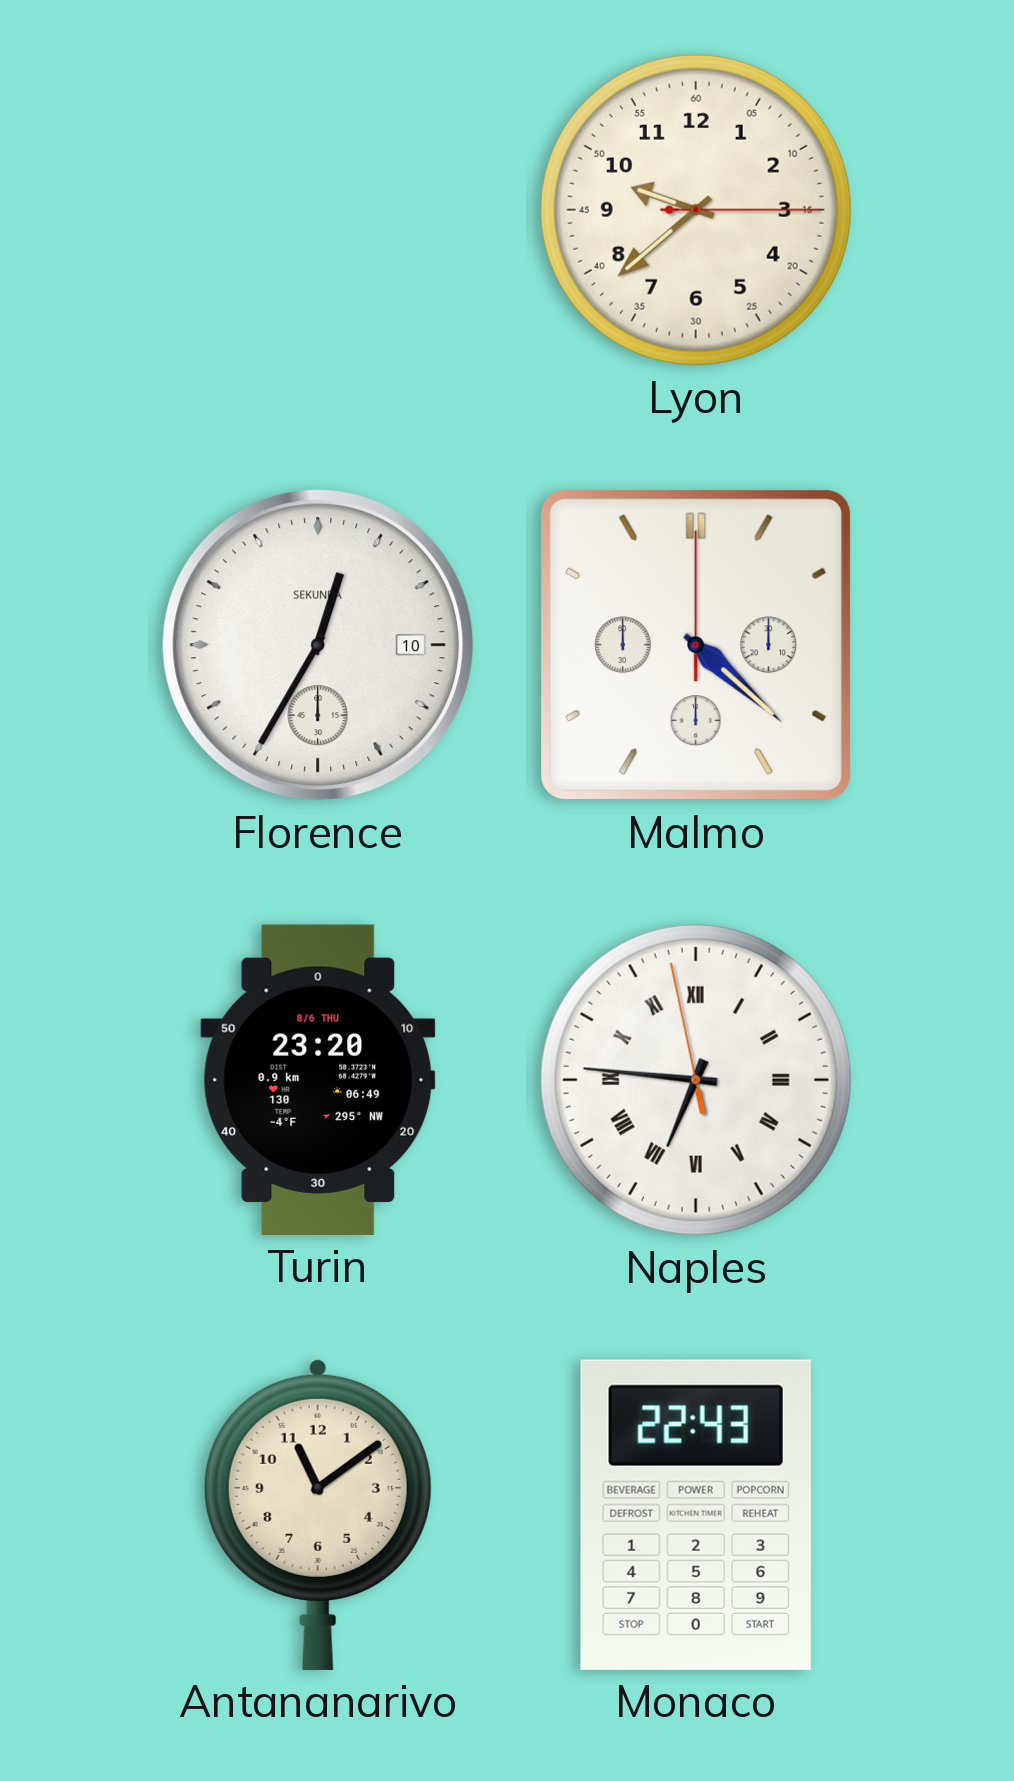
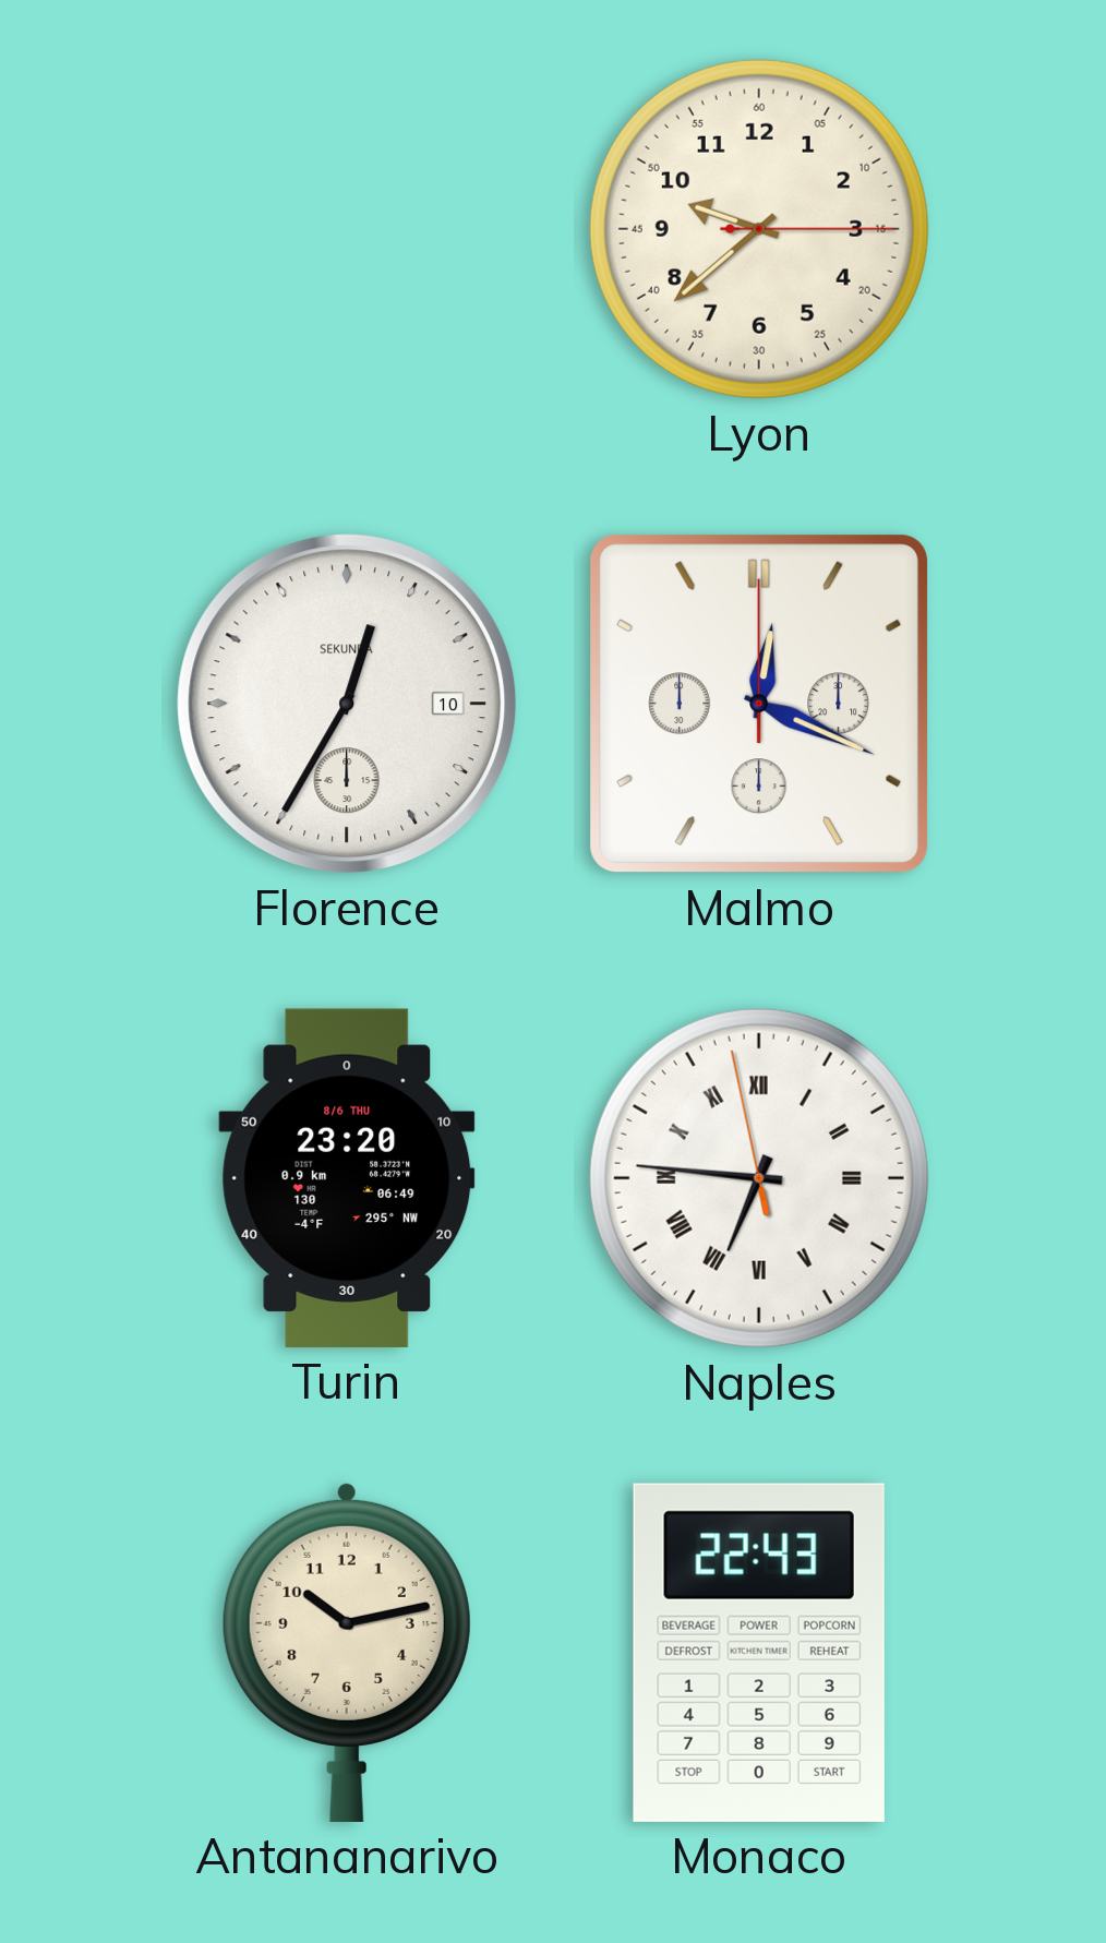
Malmo: 4:22 -> 12:19
Antananarivo: 11:09 -> 10:13
